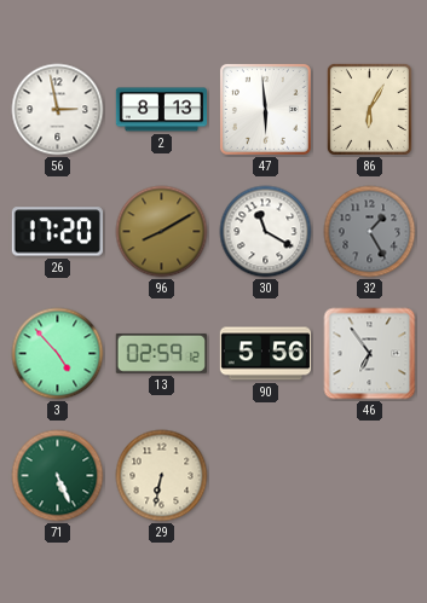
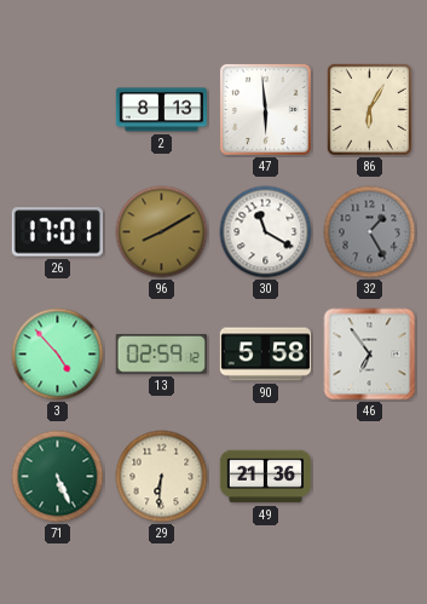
56: 2:58 -> none
26: 17:20 -> 17:01
90: 5:56 -> 5:58
29: 6:32 -> 6:31
49: none -> 21:36
